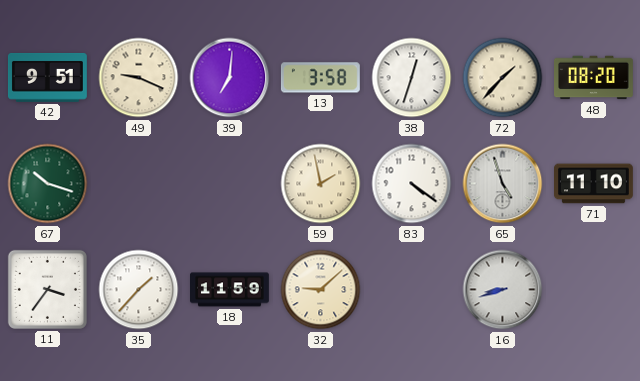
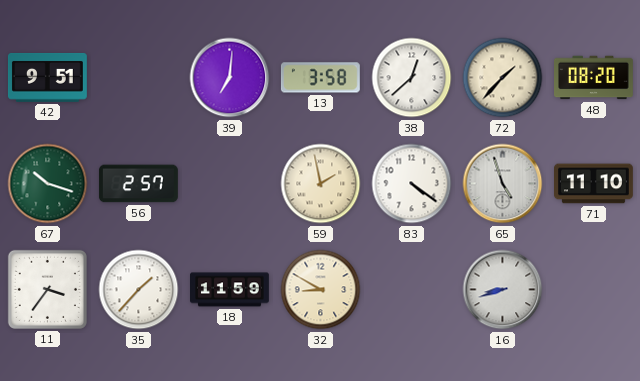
49: 9:19 -> none
38: 12:33 -> 12:38
56: none -> 2:57
32: 9:08 -> 8:50
